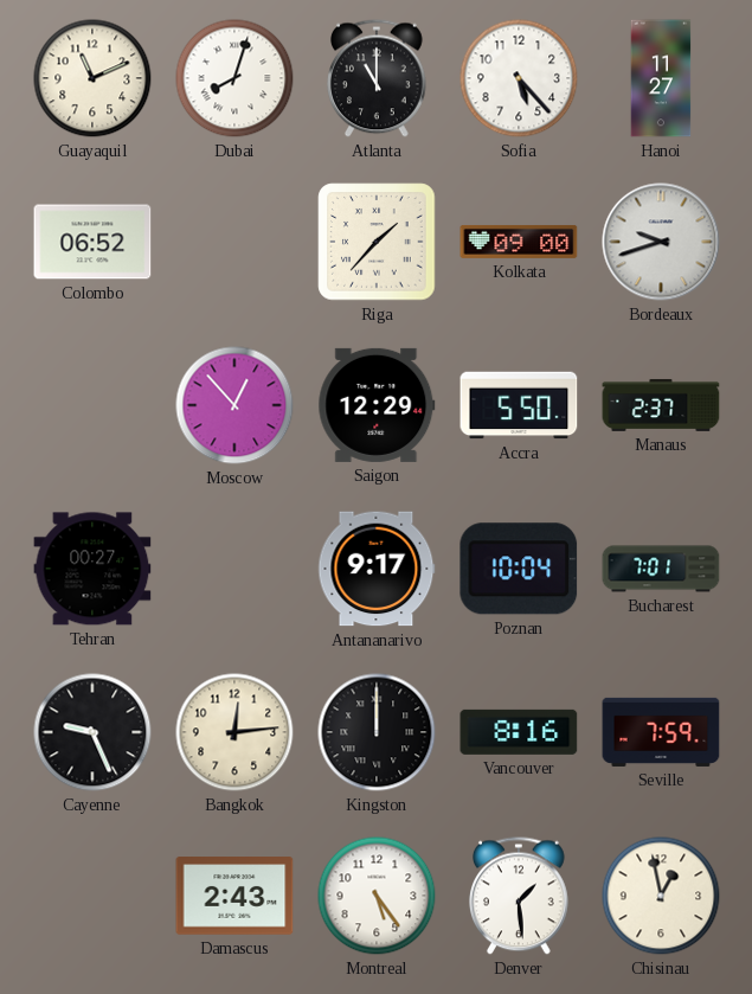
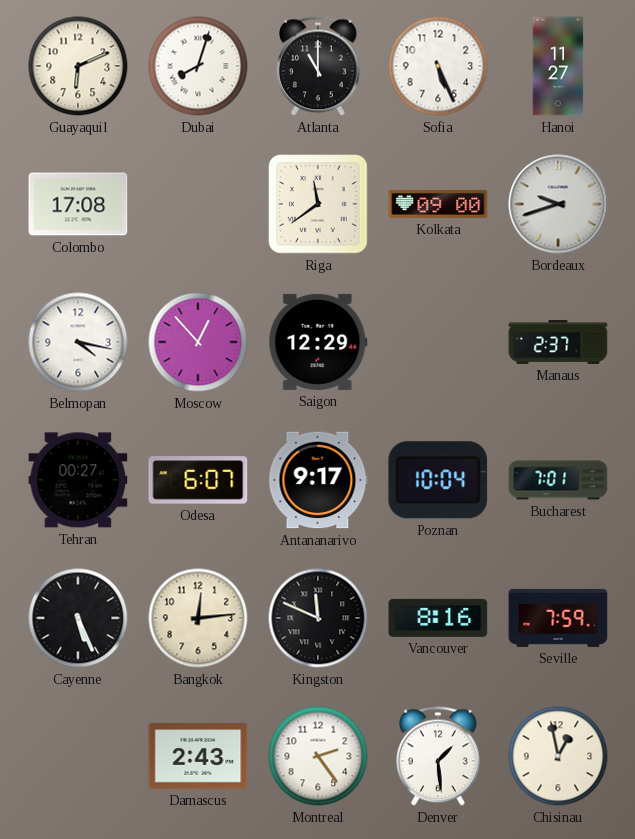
Guayaquil: 11:11 -> 6:11
Sofia: 5:23 -> 5:26
Colombo: 06:52 -> 17:08
Riga: 1:37 -> 11:39
Belmopan: none -> 4:17
Accra: 5:50 -> none
Odesa: none -> 6:07
Cayenne: 9:26 -> 5:26
Kingston: 12:00 -> 11:49
Montreal: 5:24 -> 2:24
